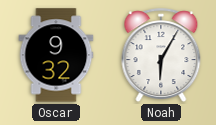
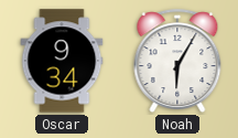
Oscar: 9:32 -> 9:34
